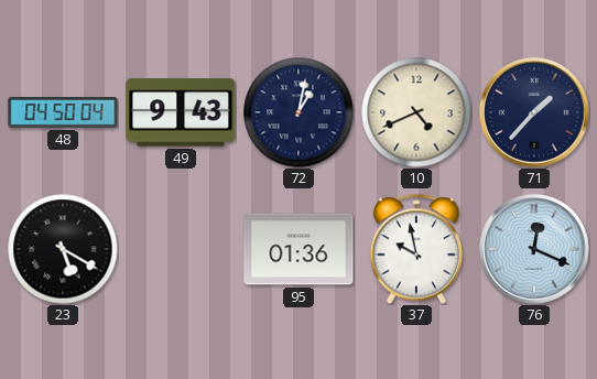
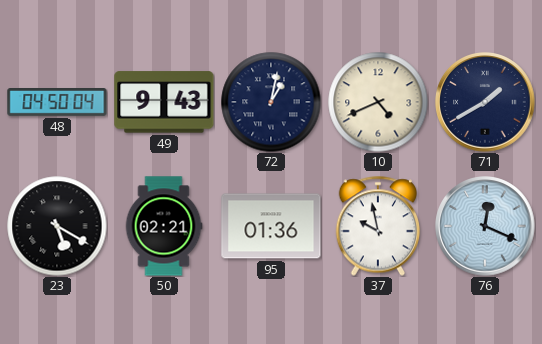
71: 1:37 -> 1:40
50: none -> 02:21
